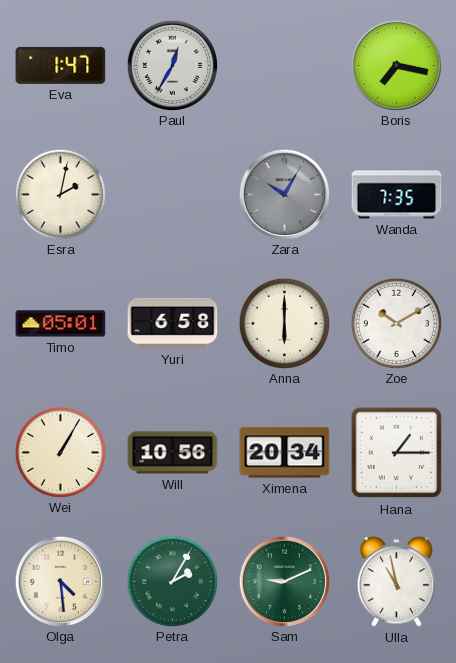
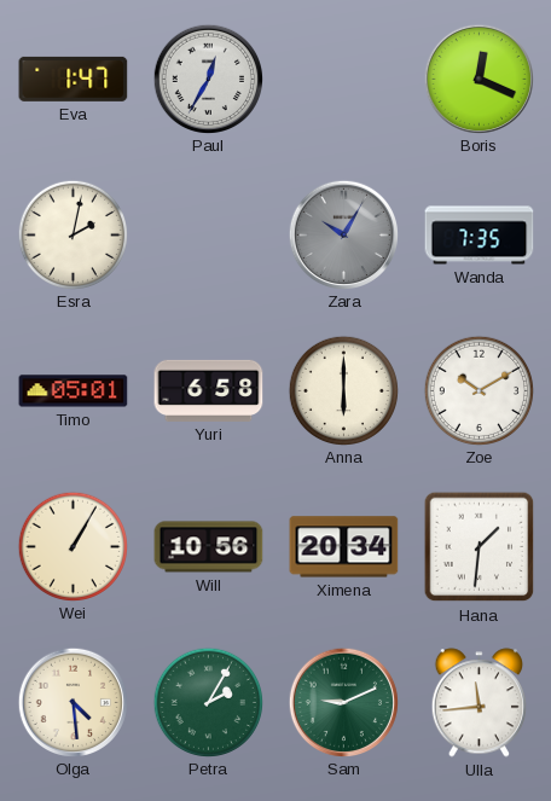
Boris: 7:17 -> 12:19
Hana: 1:15 -> 1:31
Ulla: 10:58 -> 11:44
